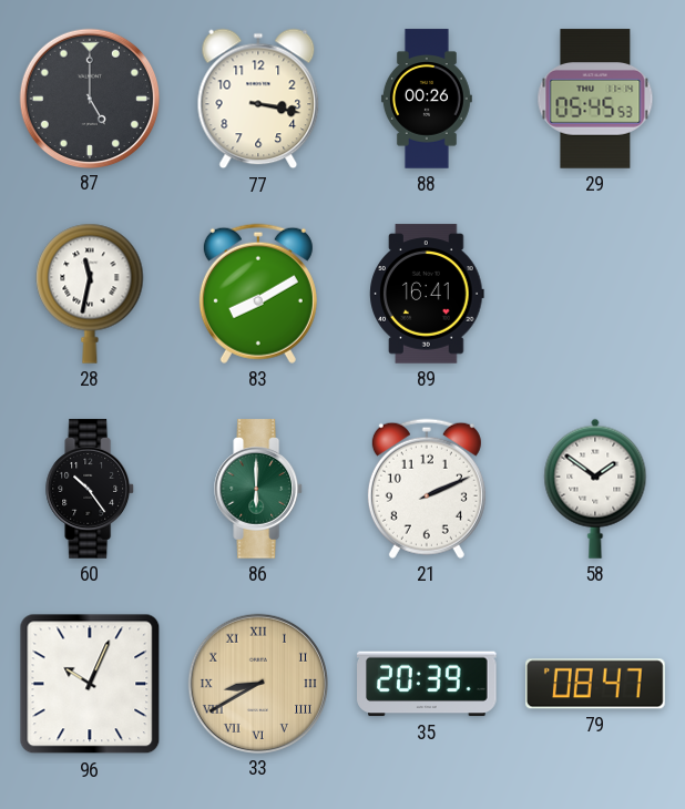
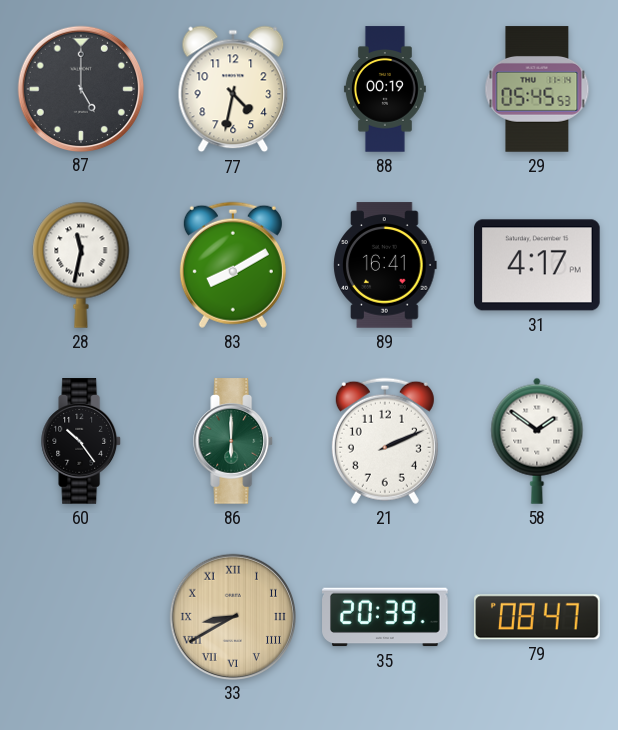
77: 3:17 -> 4:32
88: 00:26 -> 00:19
31: none -> 4:17
96: 10:04 -> none
